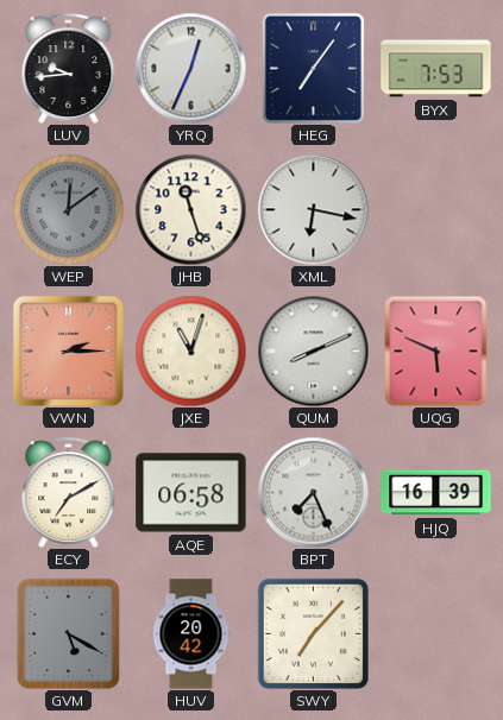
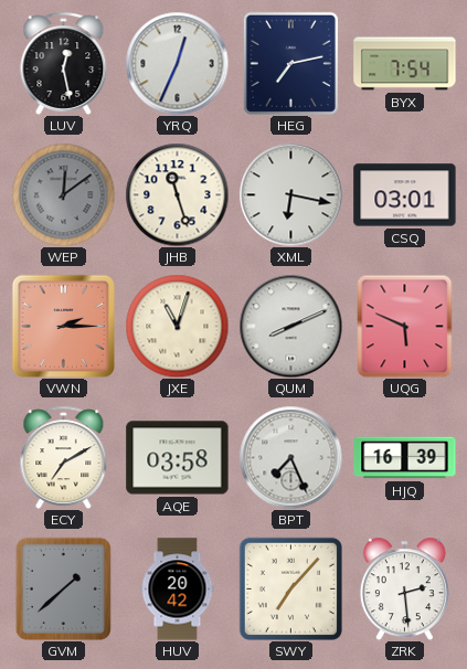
LUV: 9:44 -> 12:28
HEG: 7:06 -> 7:13
BYX: 7:53 -> 7:54
CSQ: none -> 03:01
AQE: 06:58 -> 03:58
GVM: 5:20 -> 1:38
ZRK: none -> 2:29
